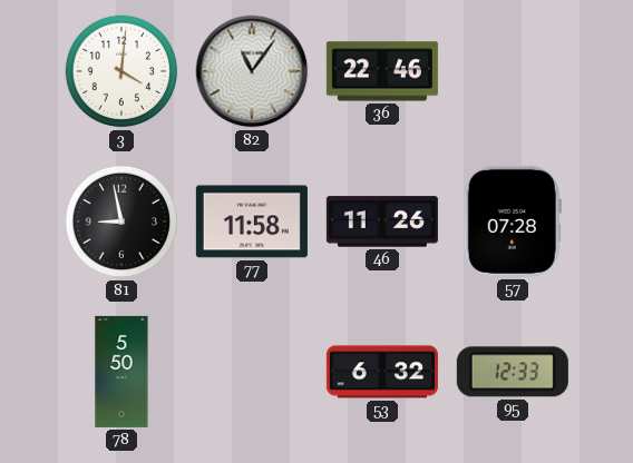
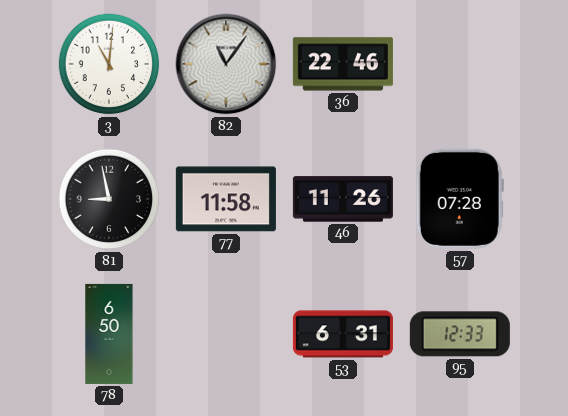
3: 4:01 -> 11:01
78: 5:50 -> 6:50
53: 6:32 -> 6:31
